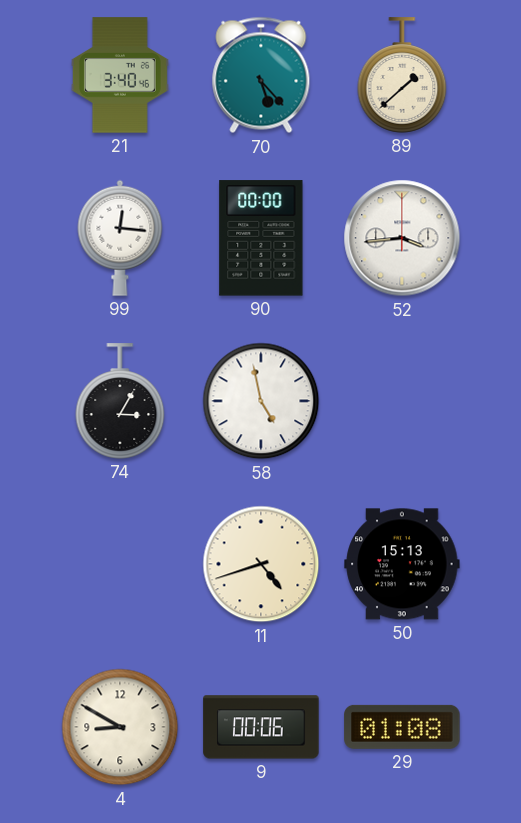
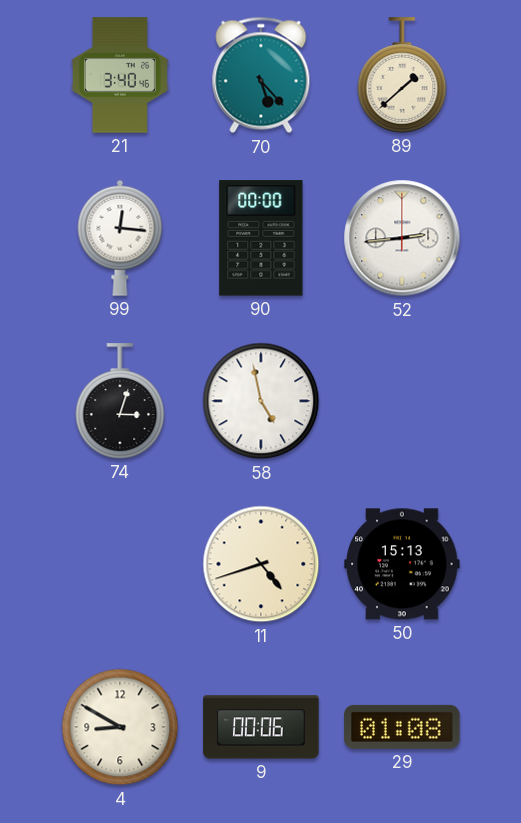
52: 3:44 -> 2:44
74: 3:05 -> 3:03
